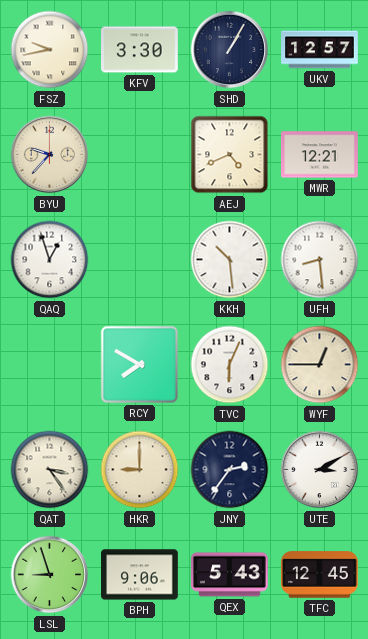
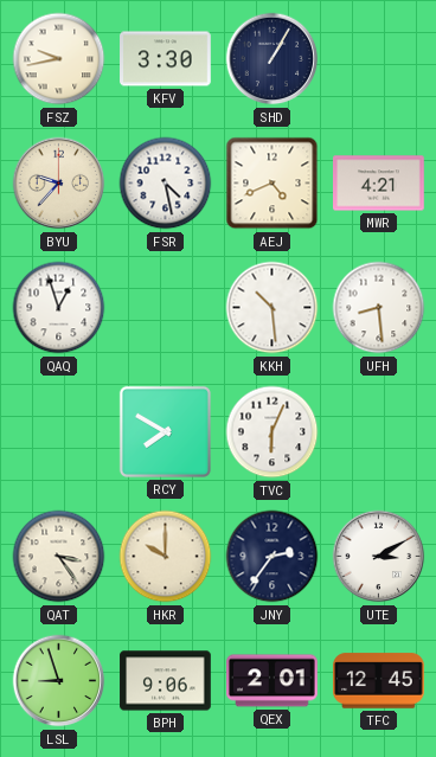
UKV: 12:57 -> none
FSR: none -> 4:28
MWR: 12:21 -> 4:21
WYF: 12:45 -> none
HKR: 9:00 -> 10:00
QEX: 5:43 -> 2:01
